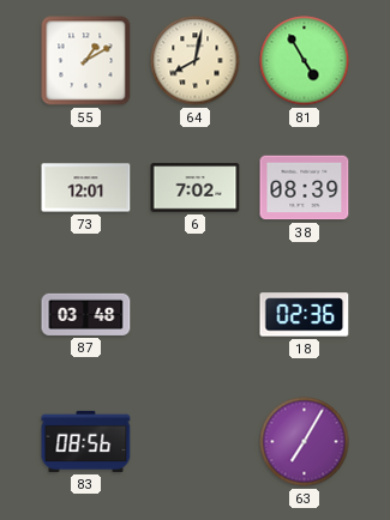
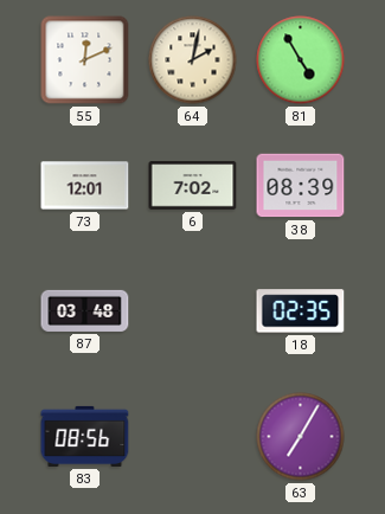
55: 1:10 -> 12:11
64: 8:02 -> 2:02
18: 02:36 -> 02:35
